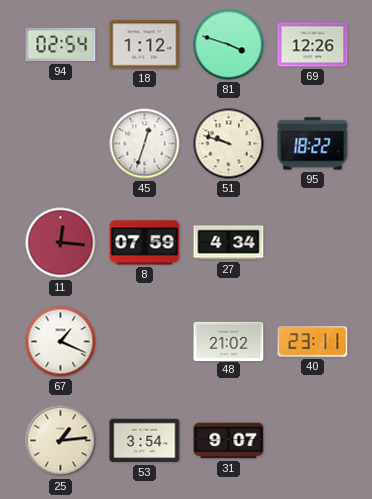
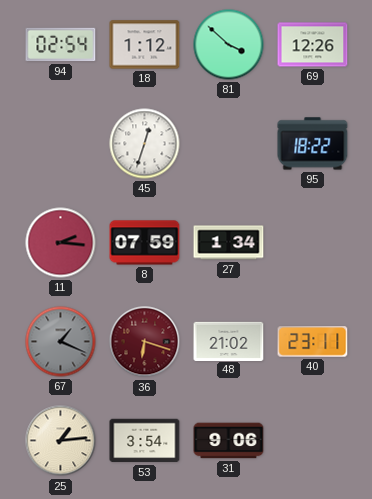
81: 3:48 -> 3:52
51: 9:48 -> none
11: 12:16 -> 2:16
27: 4:34 -> 1:34
67 dial: white -> grey
36: none -> 6:18
31: 9:07 -> 9:06
